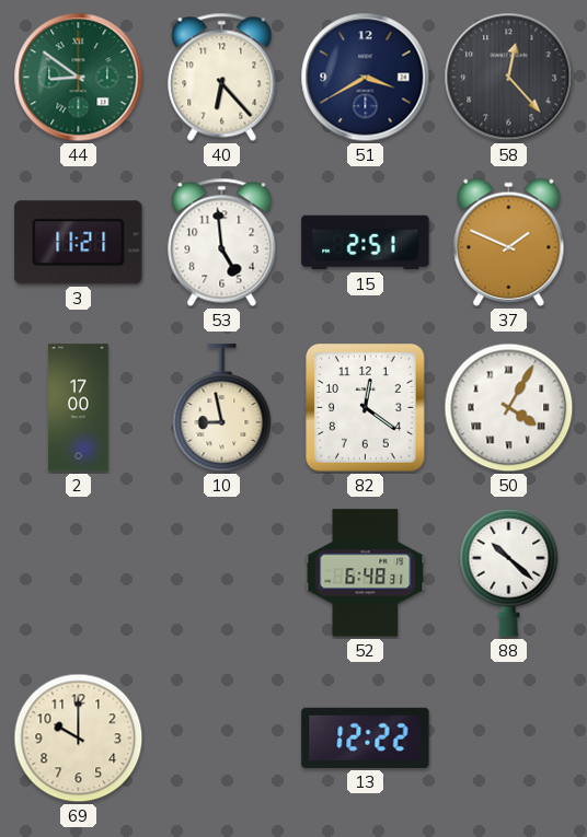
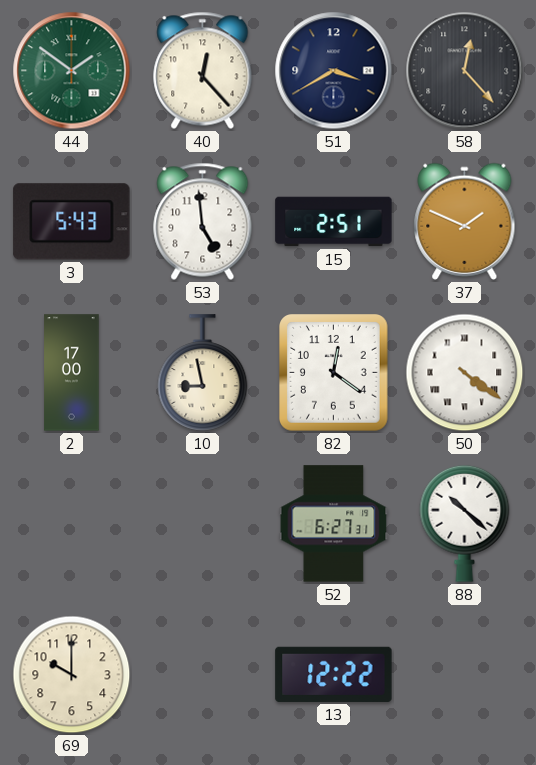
44: 8:51 -> 1:51
40: 6:23 -> 12:23
3: 11:21 -> 5:43
50: 4:05 -> 4:21
52: 6:48 -> 6:27
